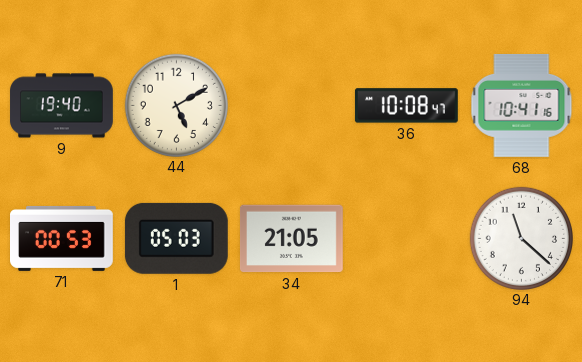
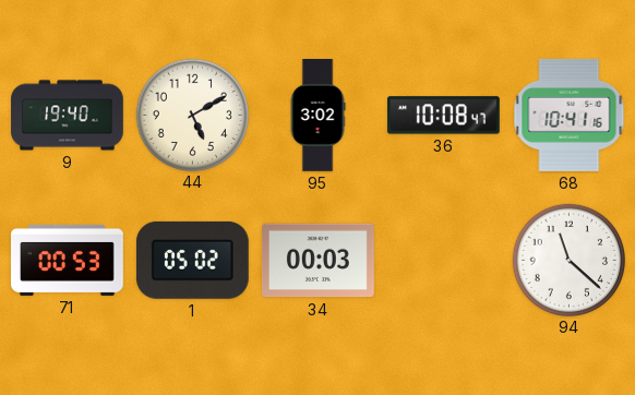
95: none -> 3:02
1: 05:03 -> 05:02
34: 21:05 -> 00:03
